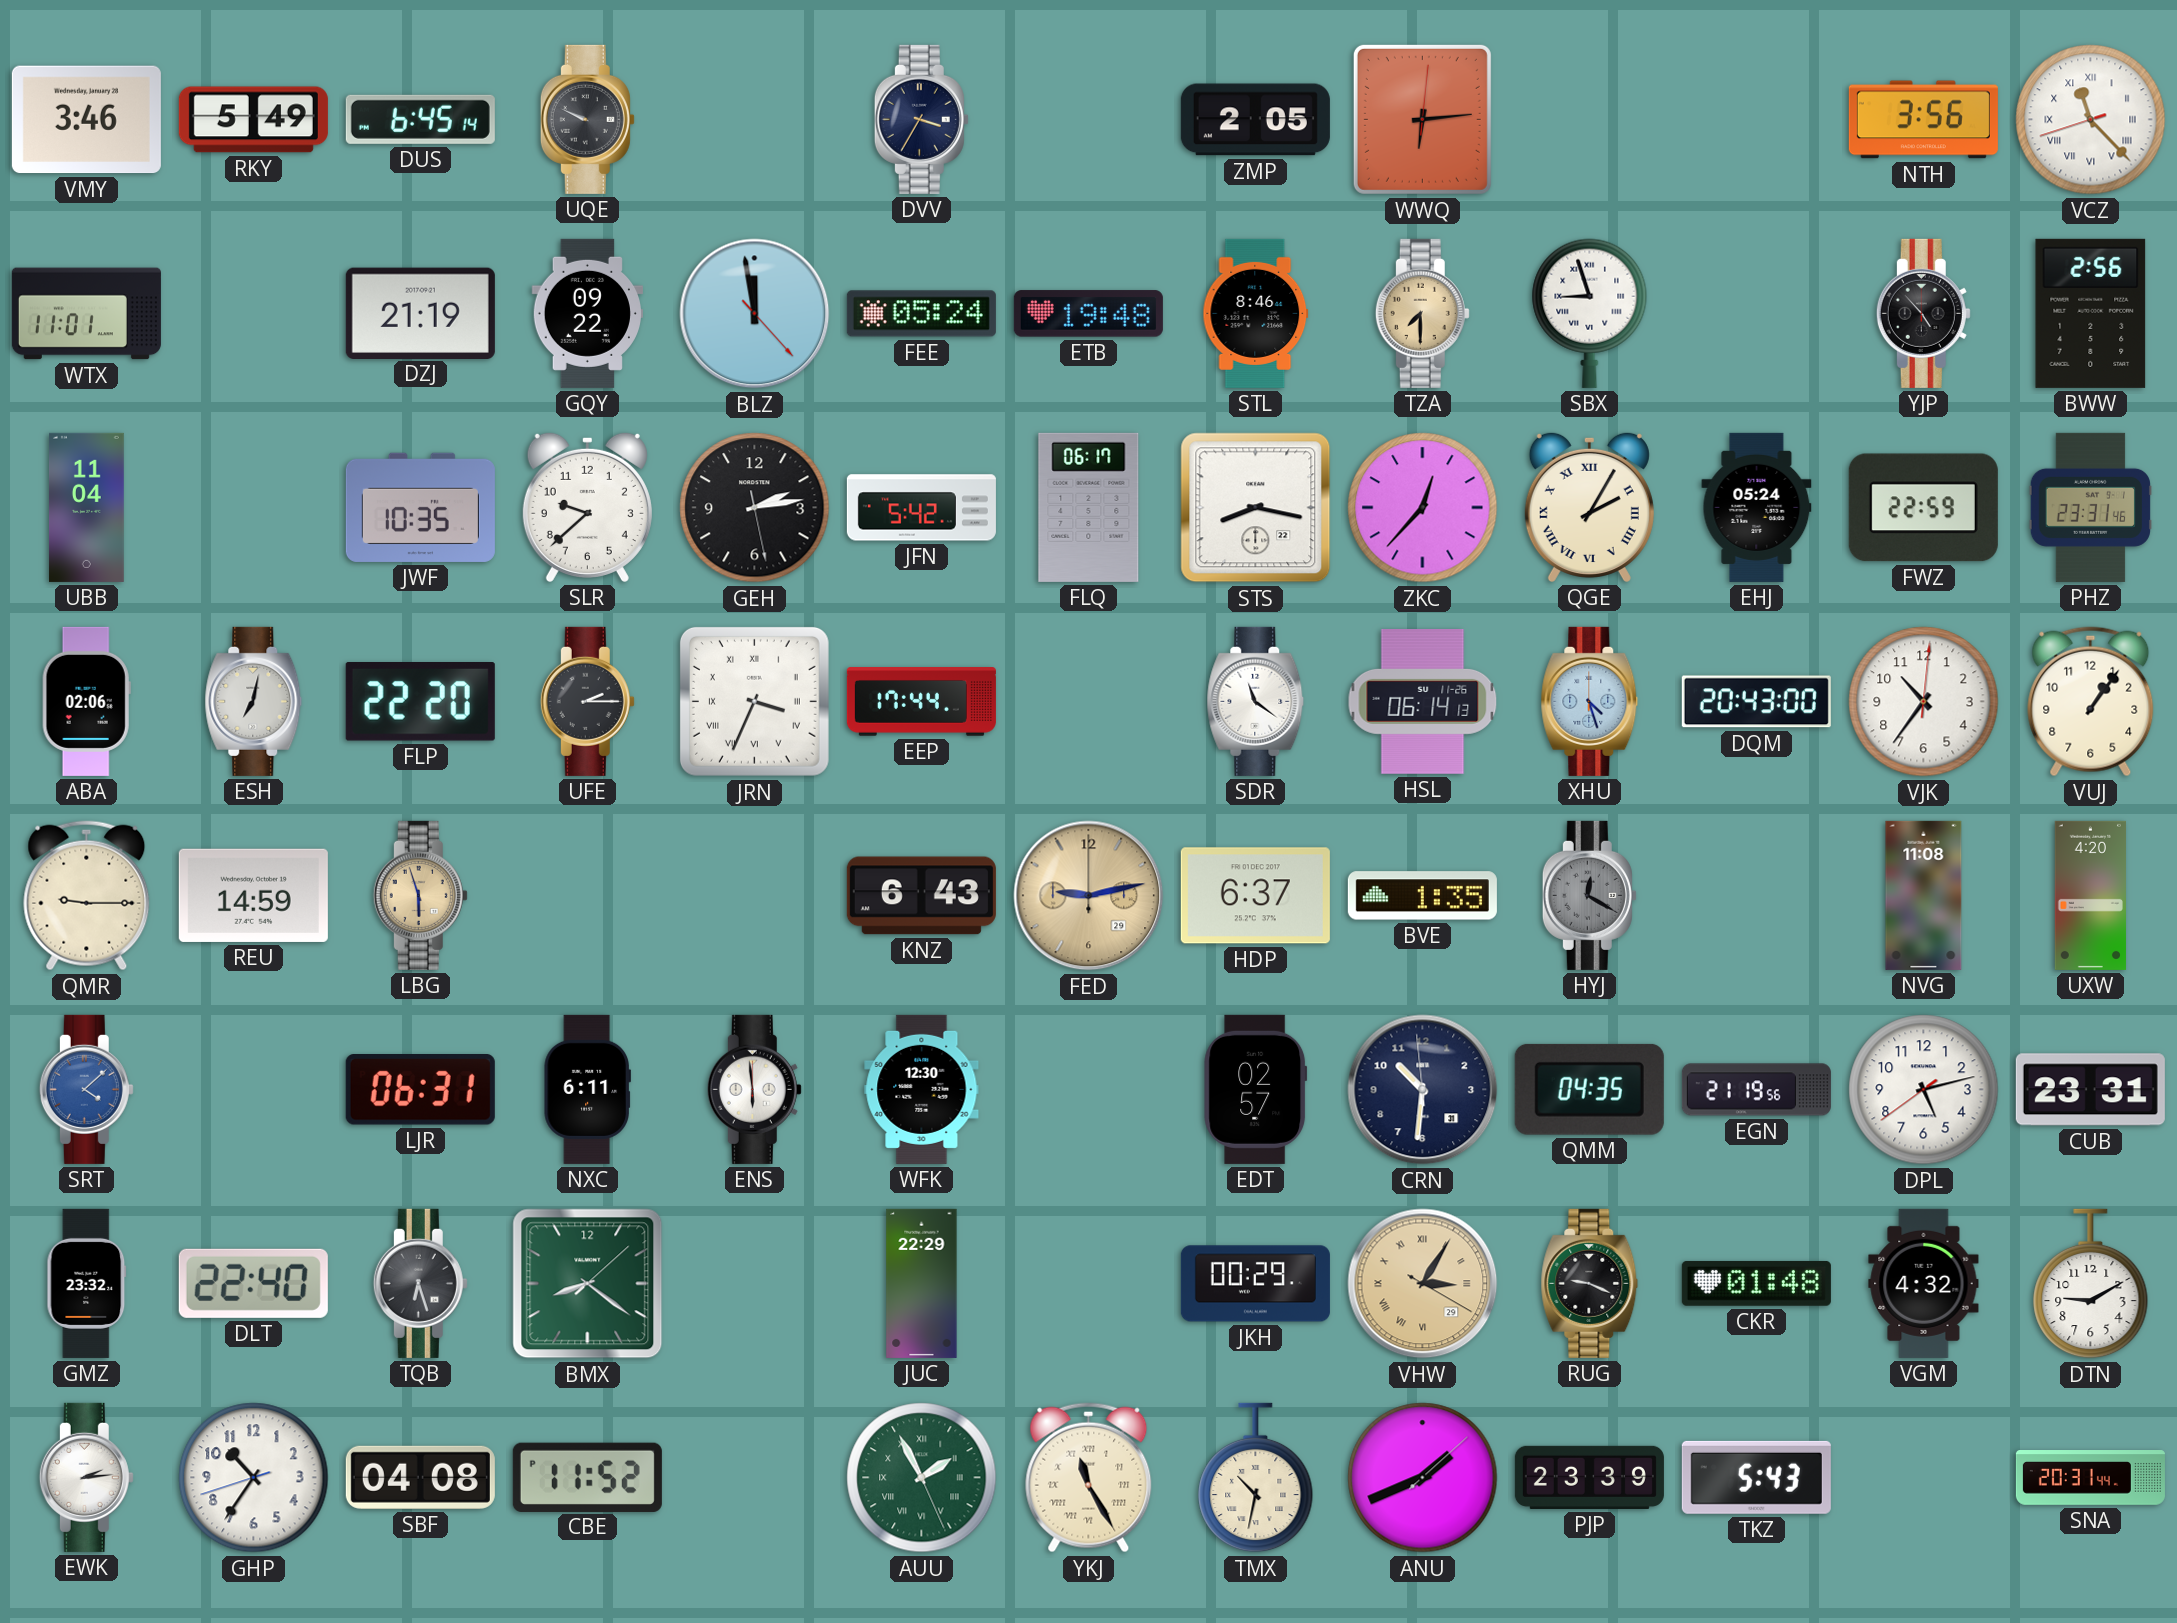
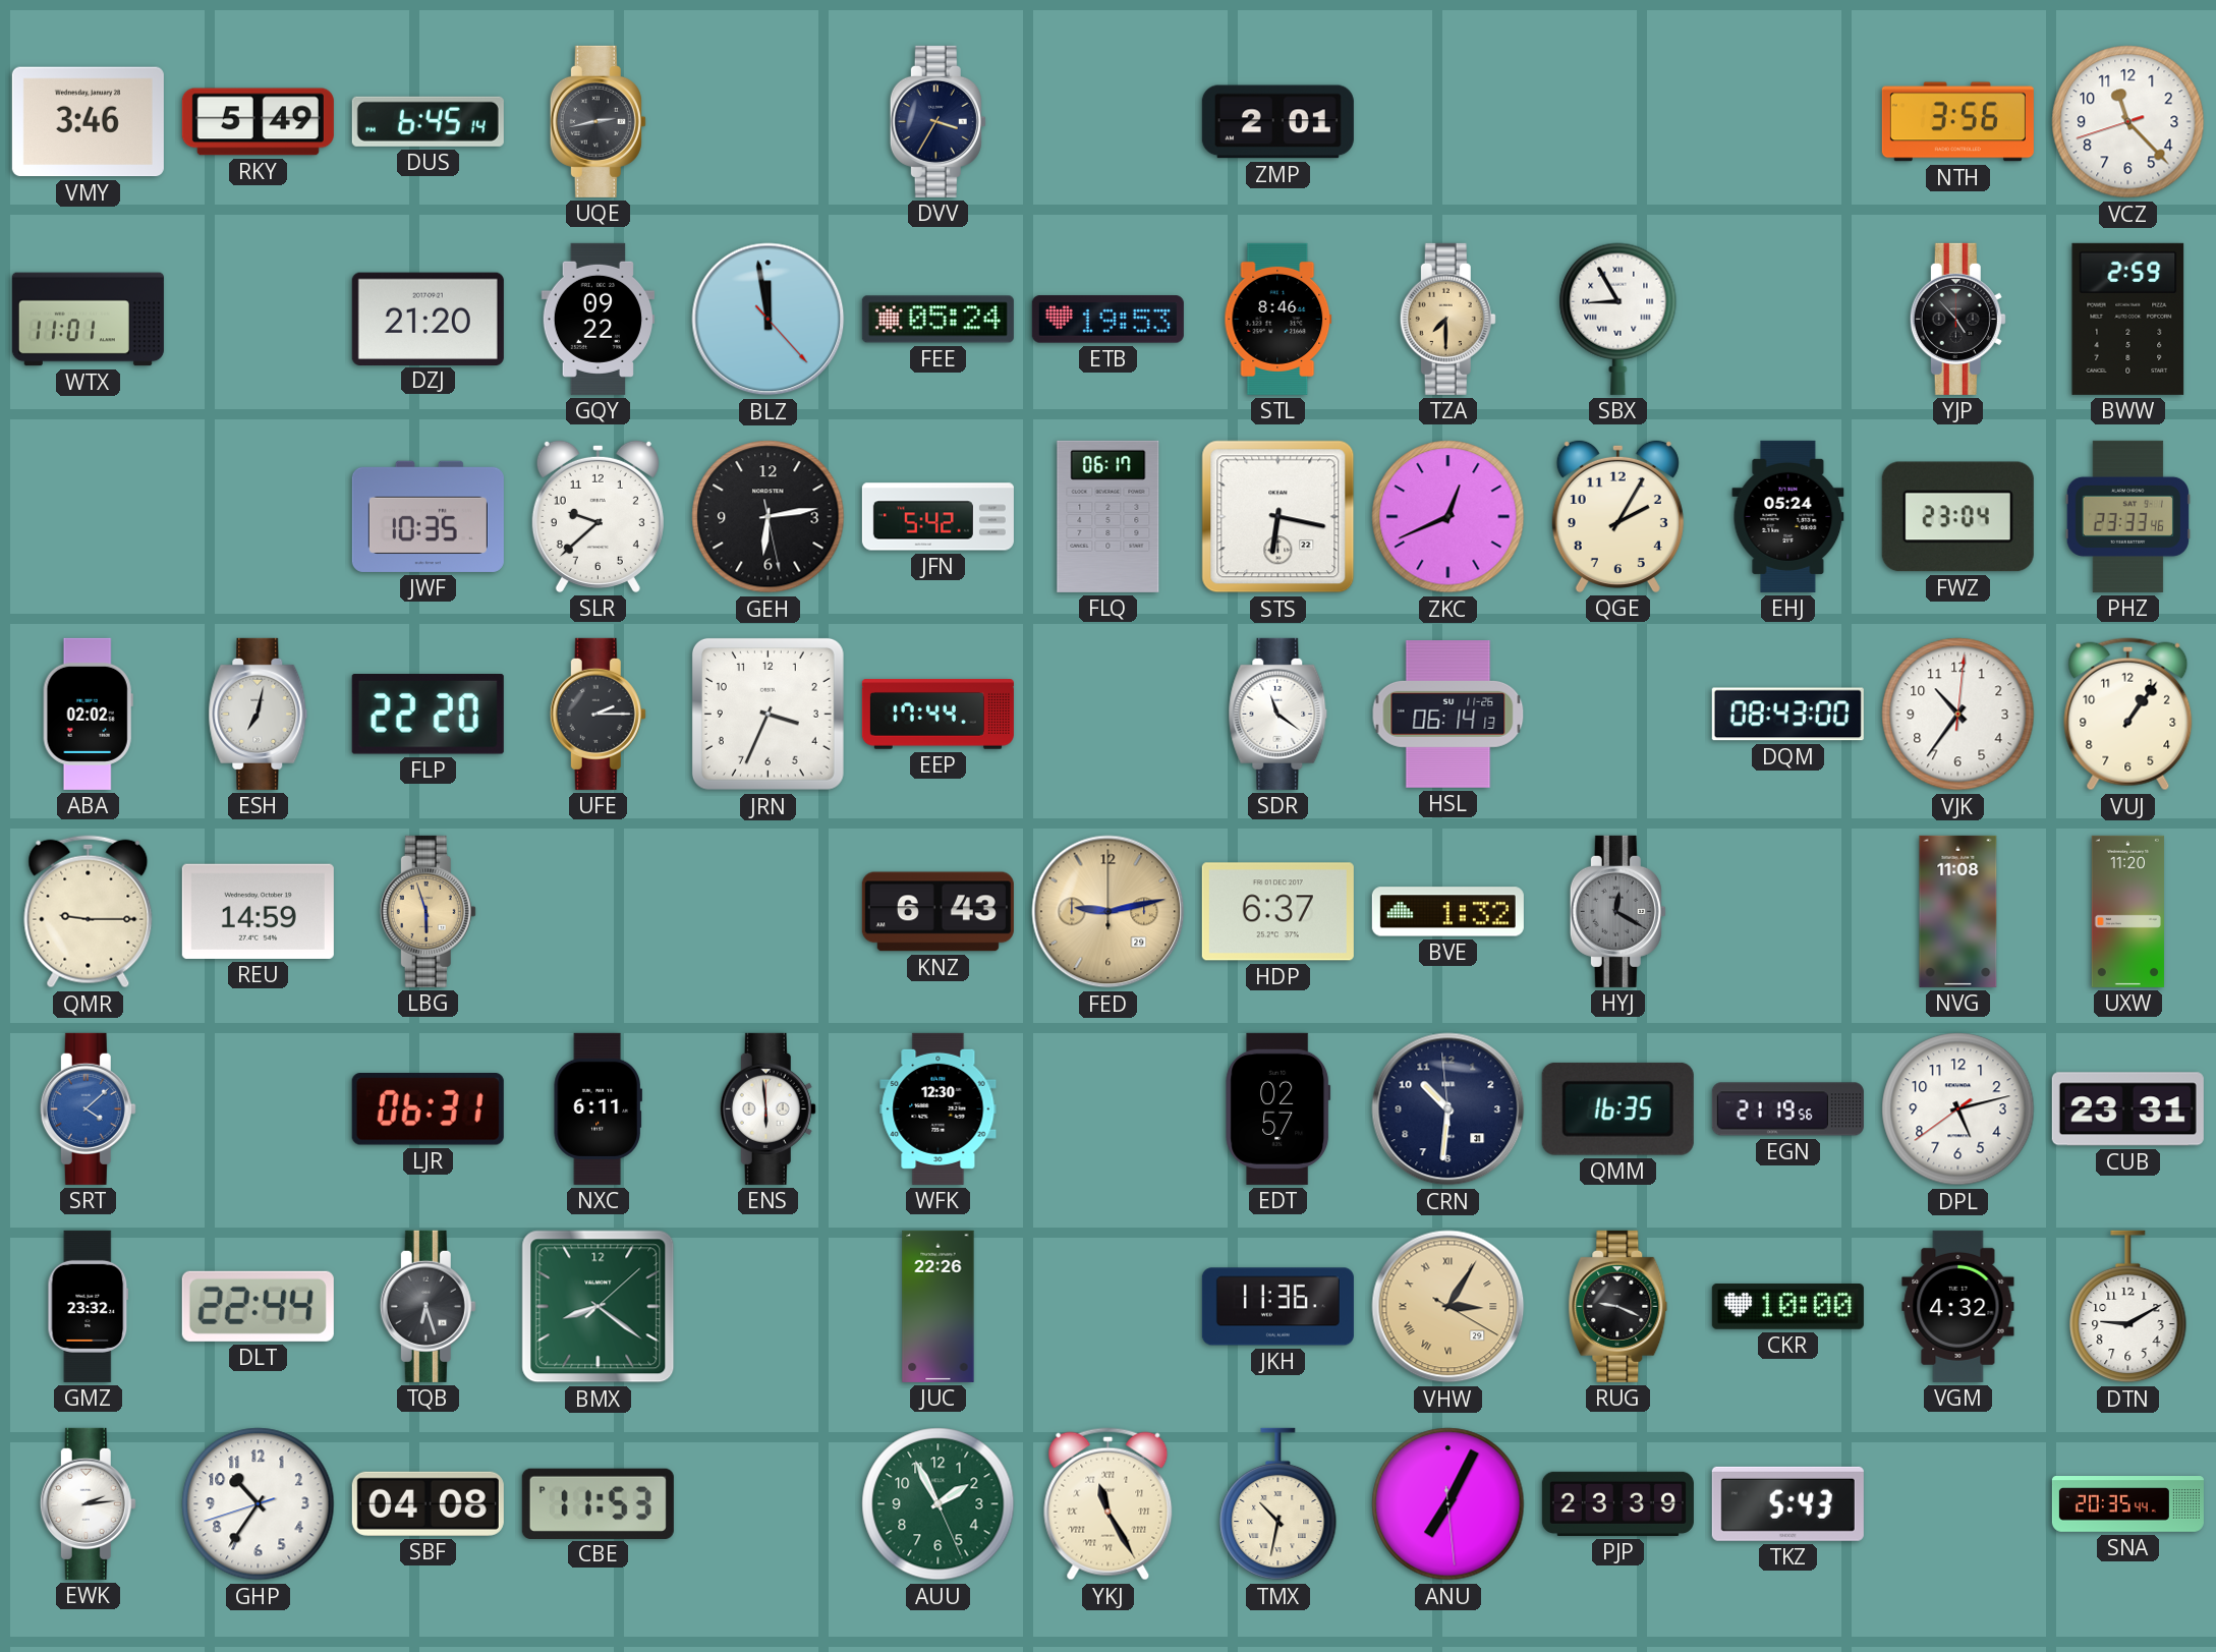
UQE: 9:49 -> 2:43
ZMP: 2:05 -> 2:01
WWQ: 6:14 -> none
VCZ numerals: Roman -> Arabic
DZJ: 21:19 -> 21:20
ETB: 19:48 -> 19:53
SBX: 8:57 -> 8:55
BWW: 2:56 -> 2:59
UBB: 11:04 -> none
GEH: 2:13 -> 6:13
STS: 8:17 -> 6:17
ZKC: 12:37 -> 12:41
QGE numerals: Roman -> Arabic
FWZ: 22:59 -> 23:04
PHZ: 23:31 -> 23:33
ABA: 02:06 -> 02:02
JRN numerals: Roman -> Arabic
XHU: 4:27 -> none
DQM: 20:43 -> 08:43
BVE: 1:35 -> 1:32
UXW: 4:20 -> 11:20
QMM: 04:35 -> 16:35
DLT: 22:40 -> 22:44
JUC: 22:29 -> 22:26
JKH: 00:29 -> 11:36
CKR: 01:48 -> 10:00
CBE: 11:52 -> 11:53
AUU numerals: Roman -> Arabic
ANU: 1:41 -> 7:04
SNA: 20:31 -> 20:35
